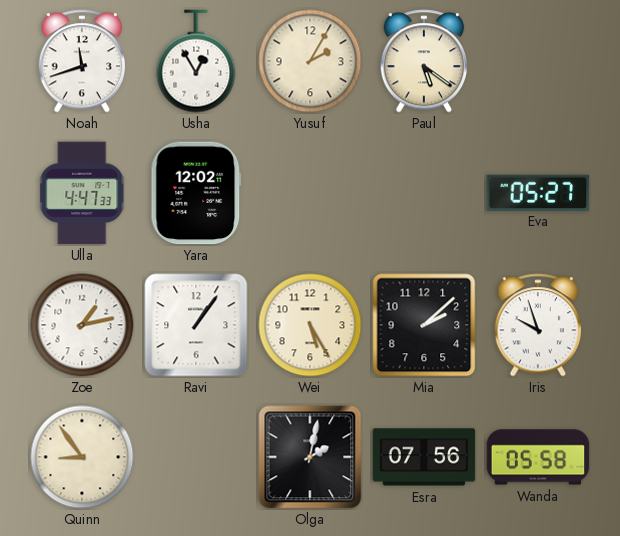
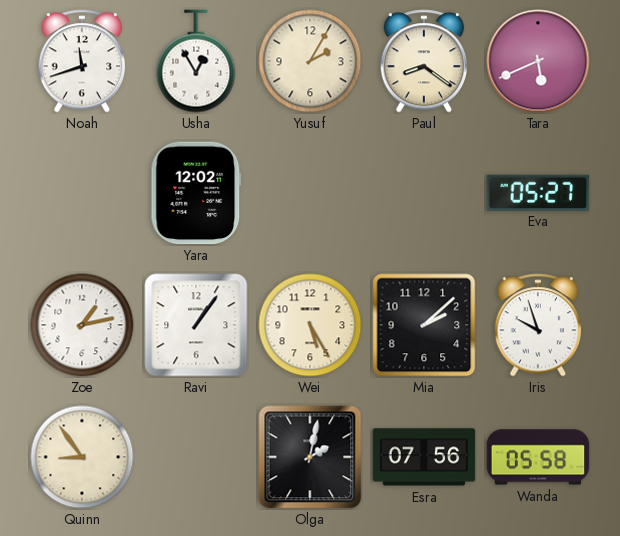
Paul: 5:21 -> 8:21
Tara: none -> 5:41
Ulla: 4:47 -> none
